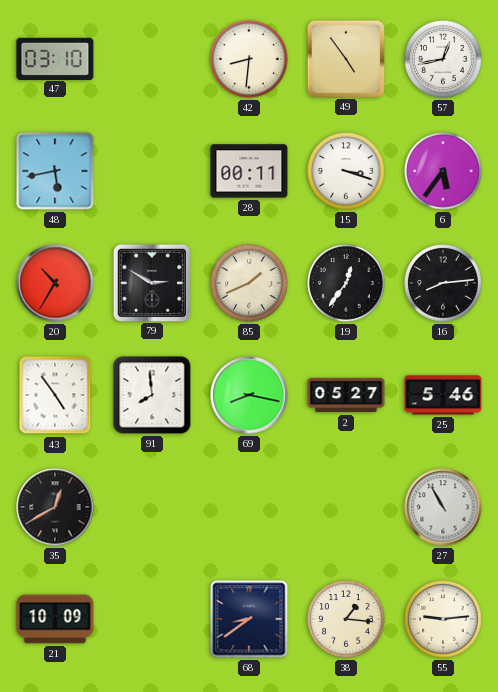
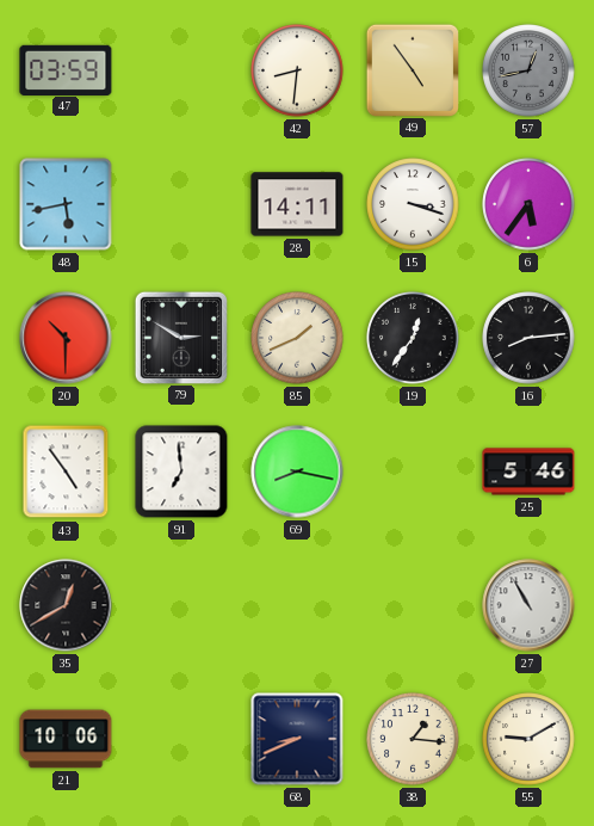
47: 03:10 -> 03:59
57 dial: white -> grey
28: 00:11 -> 14:11
20: 10:35 -> 10:30
91: 7:59 -> 6:59
2: 05:27 -> none
21: 10:09 -> 10:06
68: 8:39 -> 8:41
55: 9:14 -> 9:10
